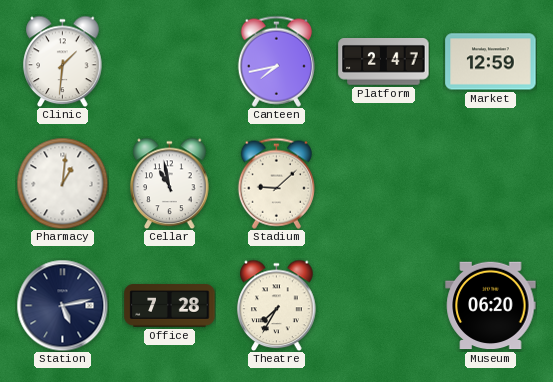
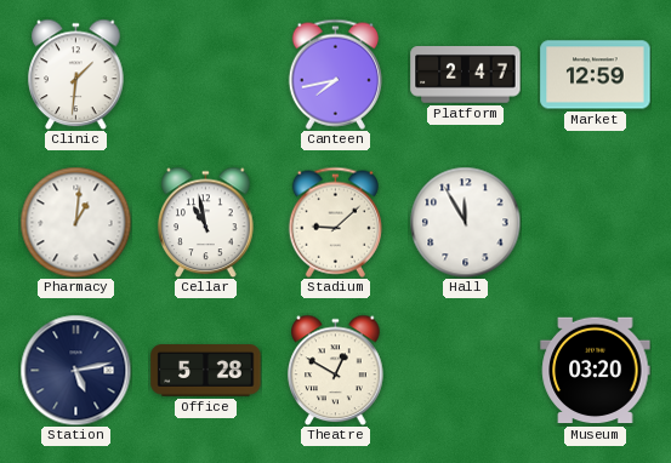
Hall: none -> 11:55
Office: 7:28 -> 5:28
Theatre: 7:35 -> 12:50
Museum: 06:20 -> 03:20
